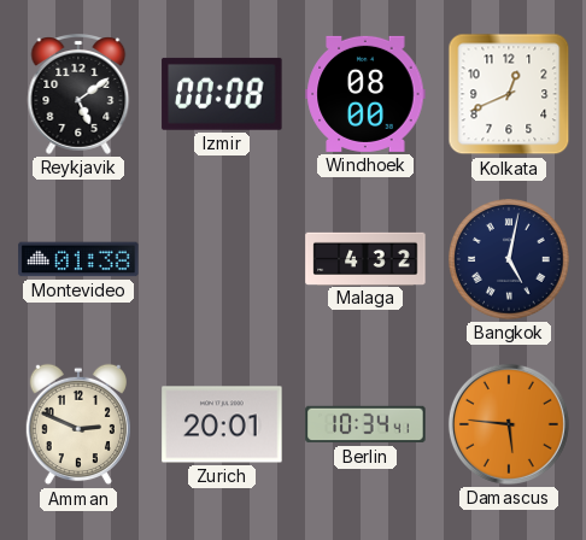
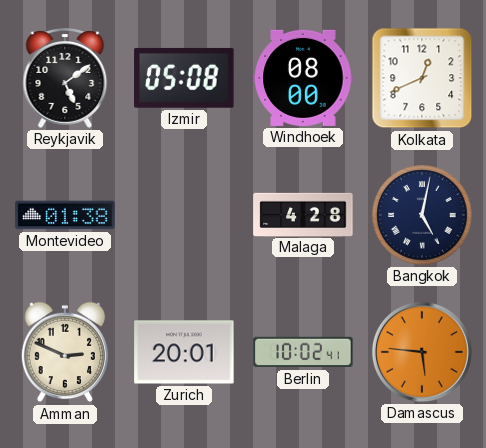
Izmir: 00:08 -> 05:08
Malaga: 4:32 -> 4:28
Berlin: 10:34 -> 10:02
